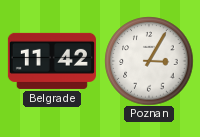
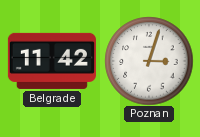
Poznan: 3:05 -> 3:03
